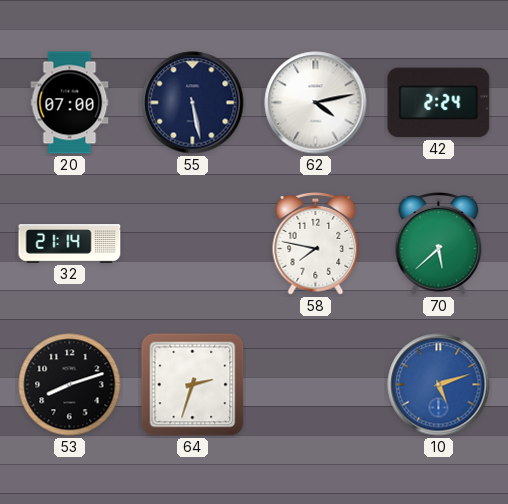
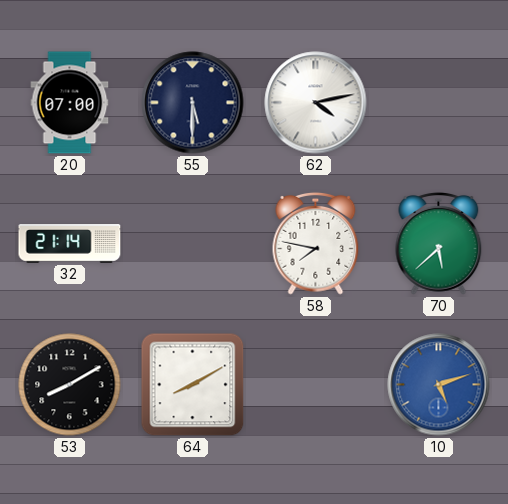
55: 5:28 -> 5:30
42: 2:24 -> none
53: 8:12 -> 8:10
64: 2:33 -> 8:10
